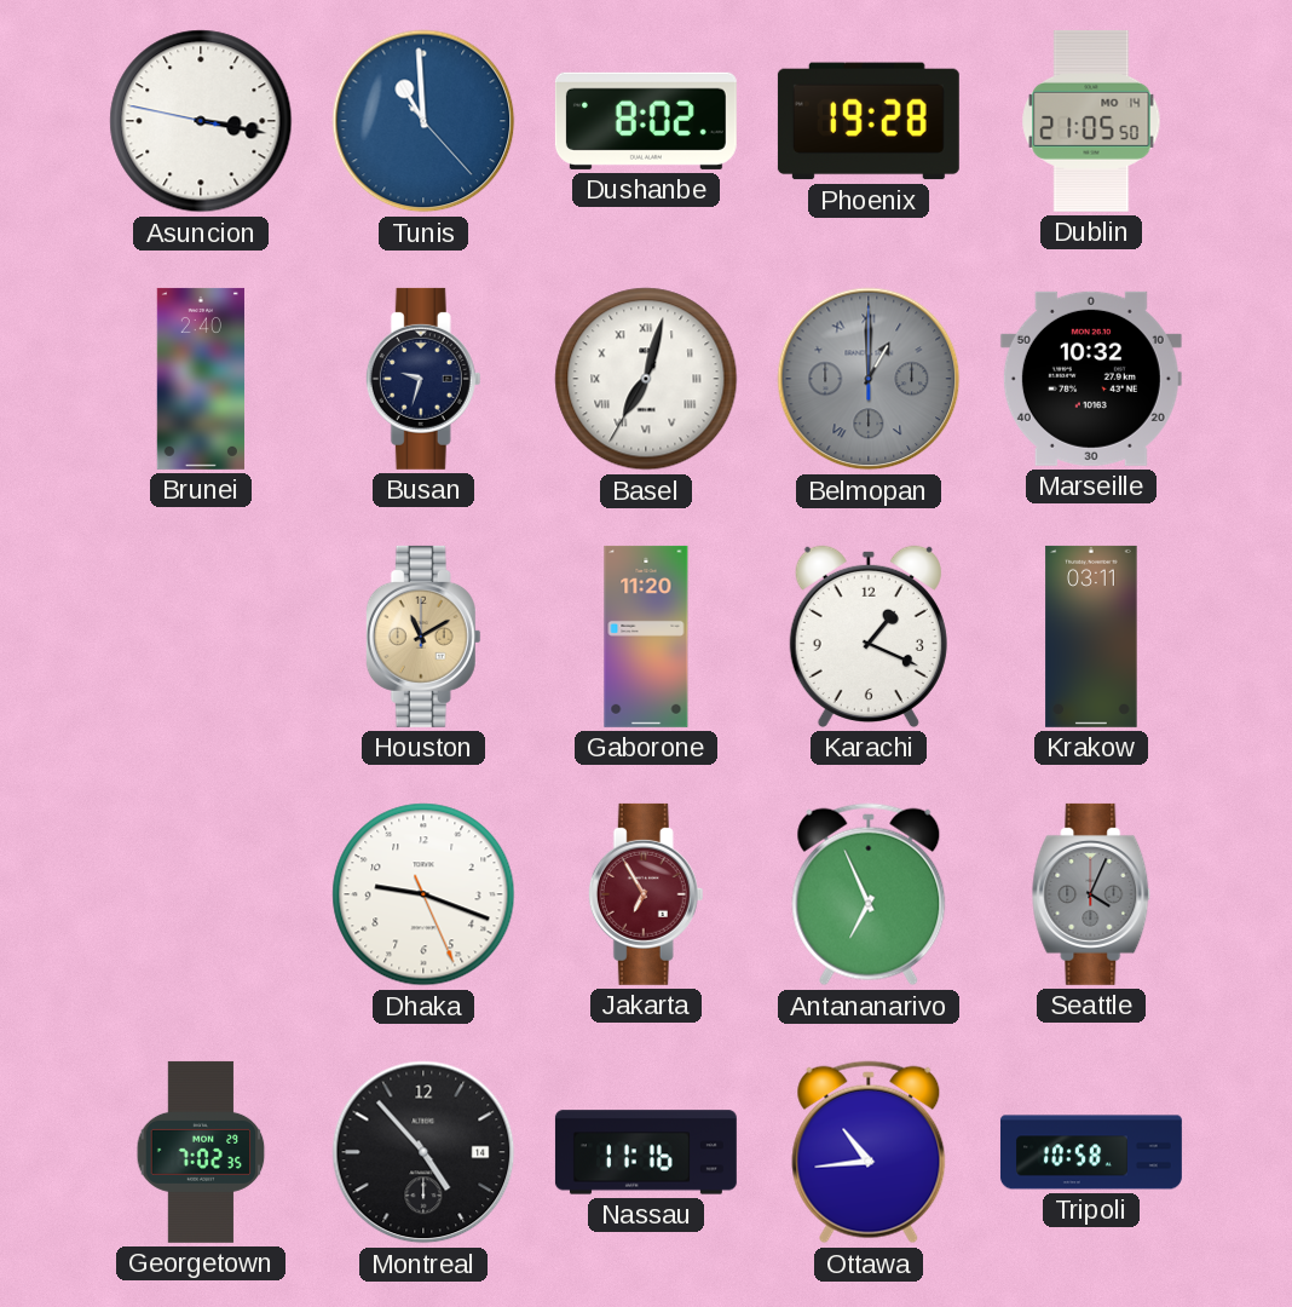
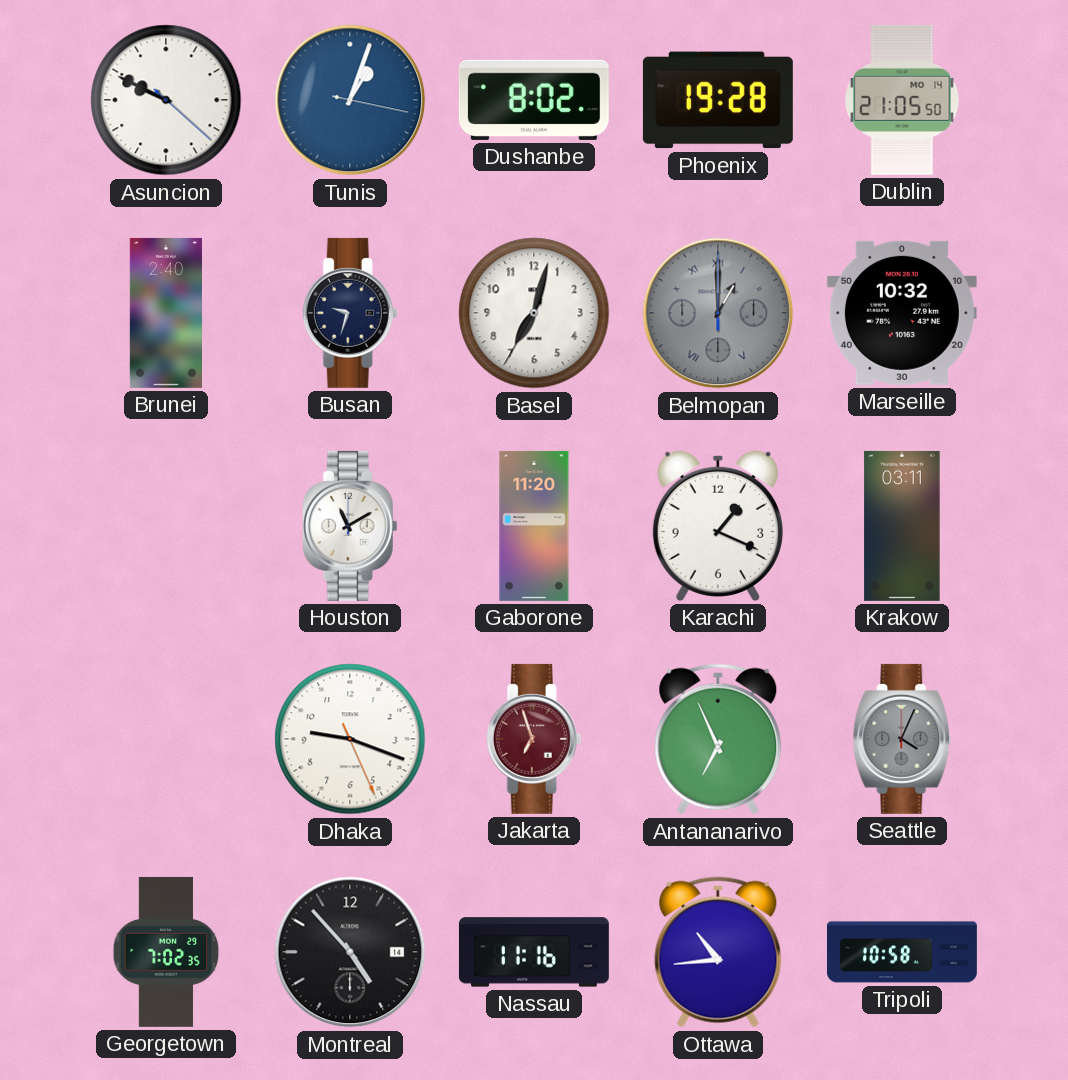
Asuncion: 3:16 -> 9:49
Tunis: 10:59 -> 1:03
Basel numerals: Roman -> Arabic
Houston dial: champagne -> white
Jakarta: 6:55 -> 6:57
